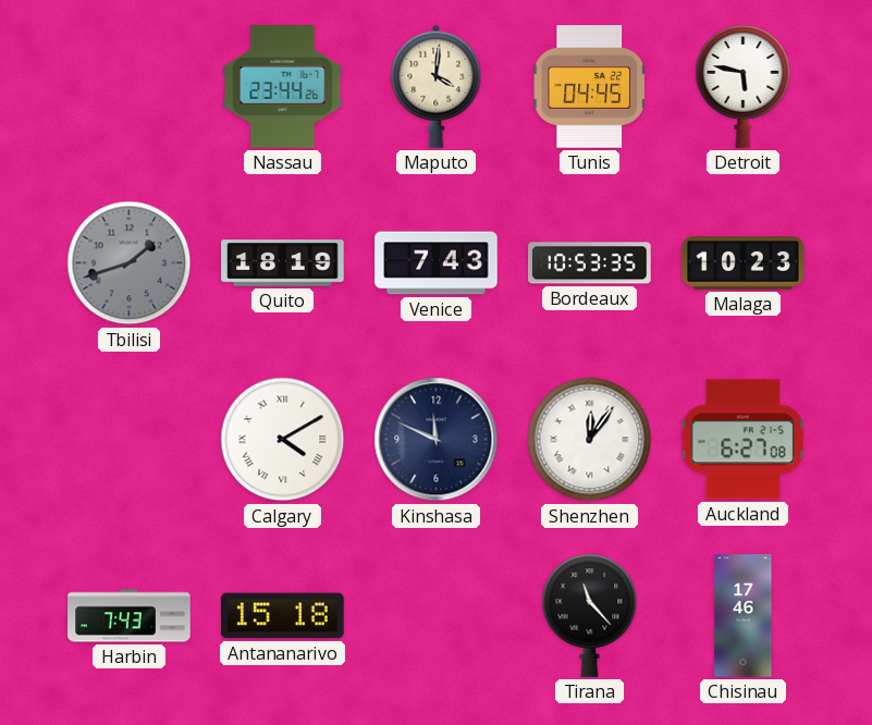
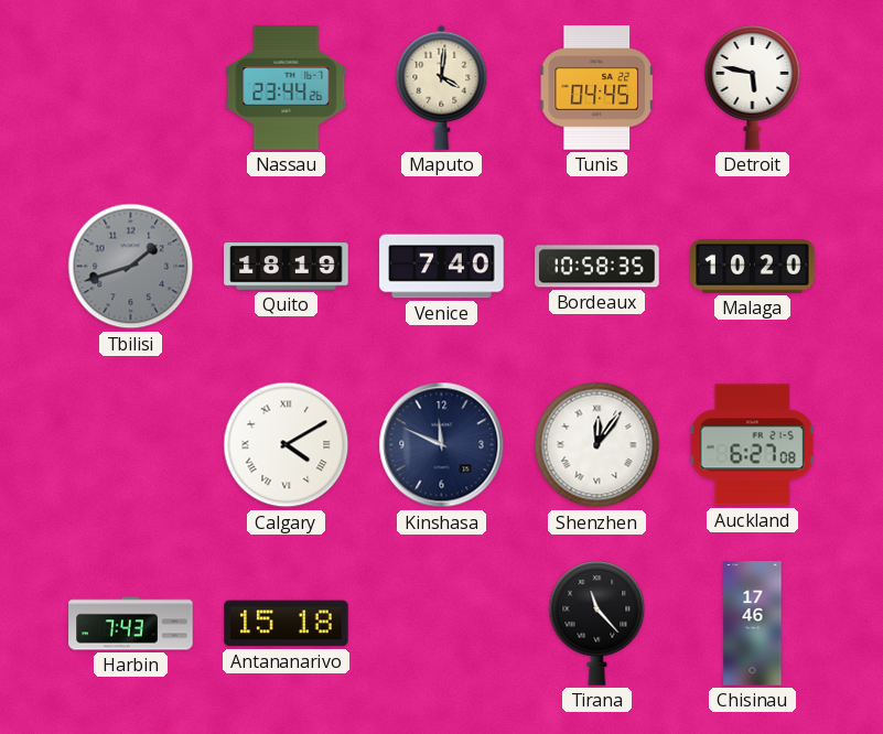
Venice: 7:43 -> 7:40
Bordeaux: 10:53 -> 10:58
Malaga: 10:23 -> 10:20
